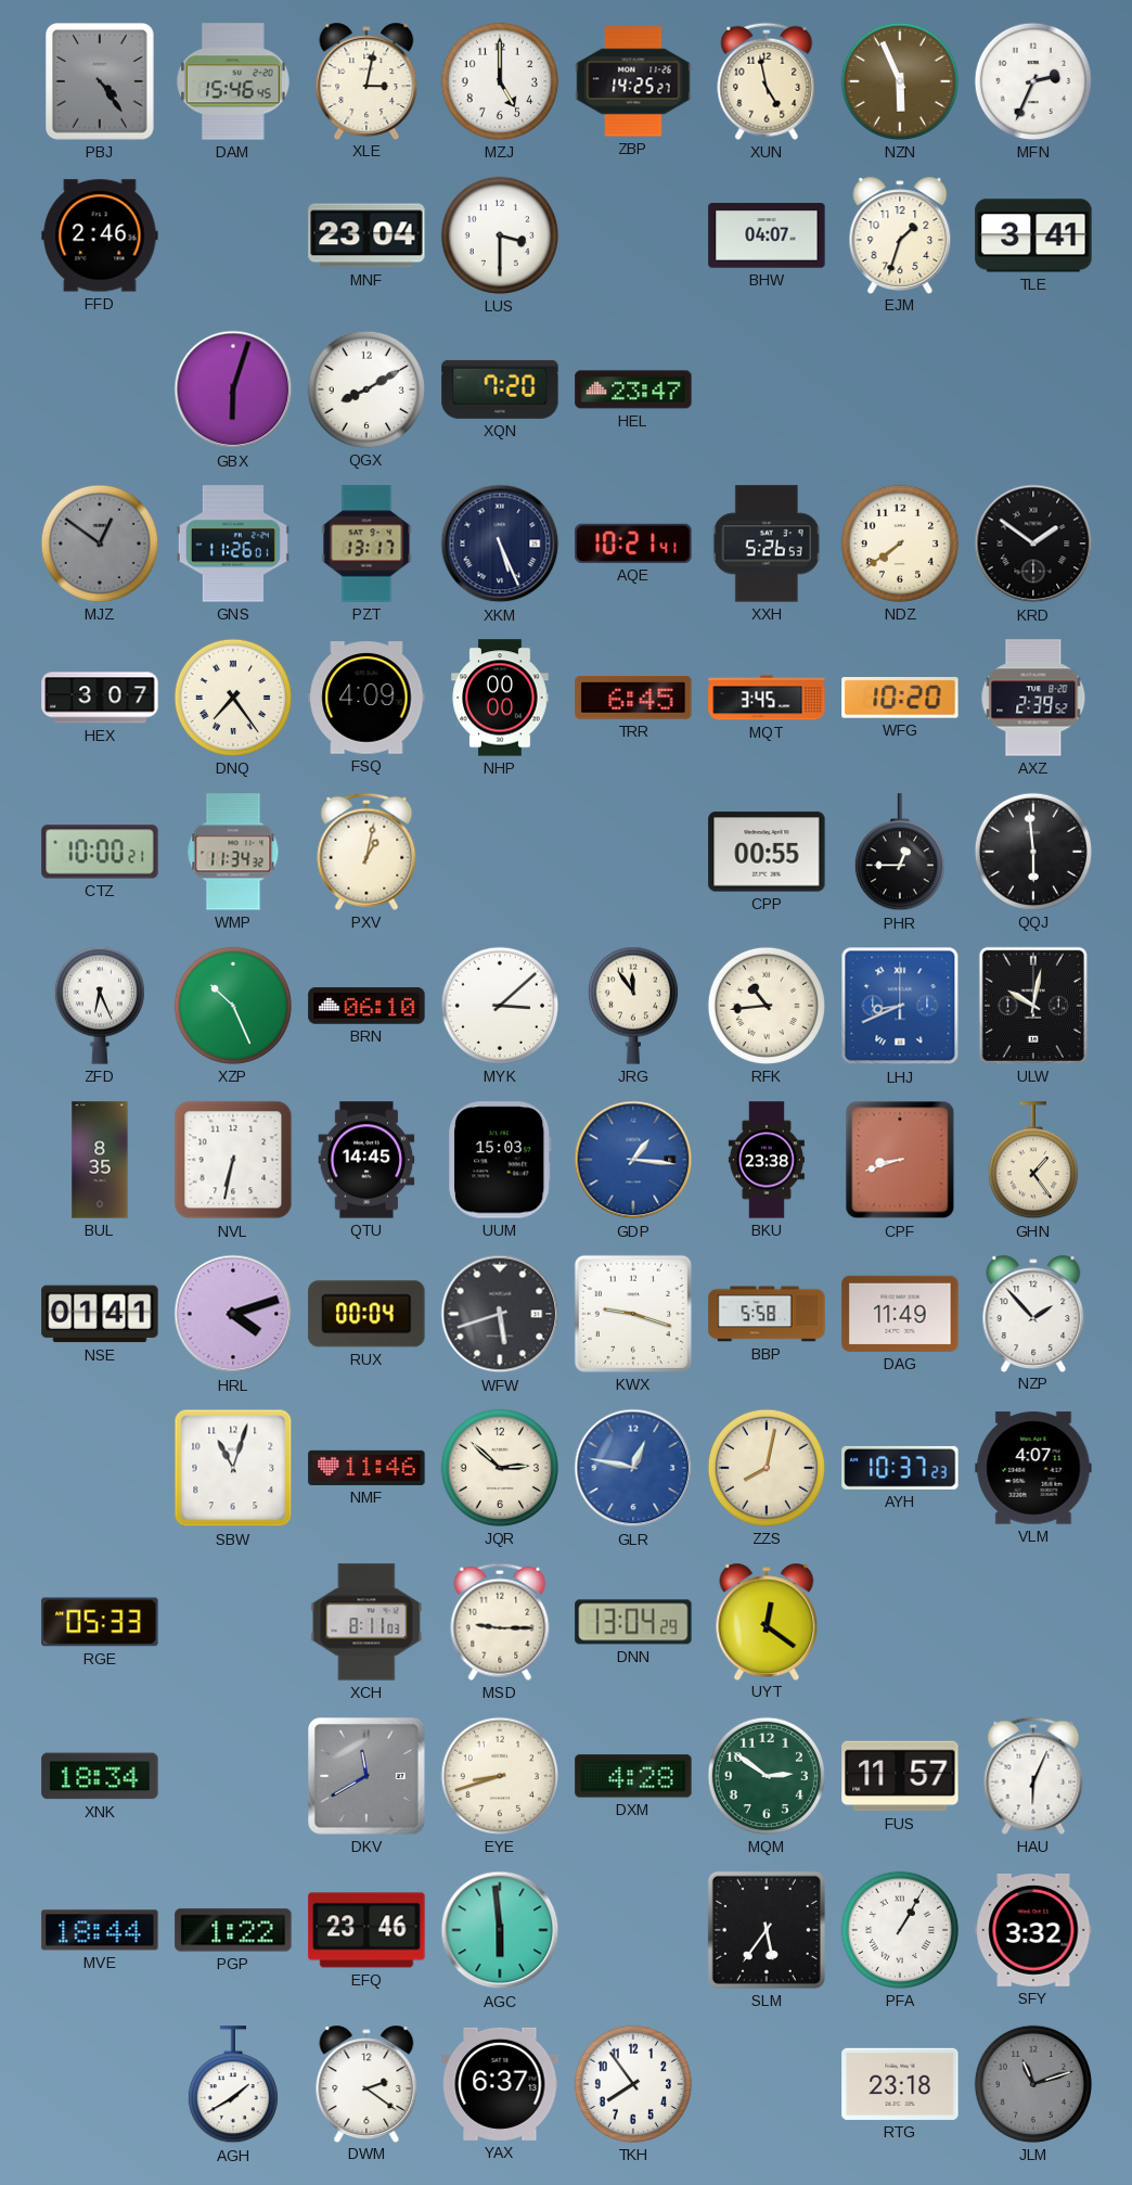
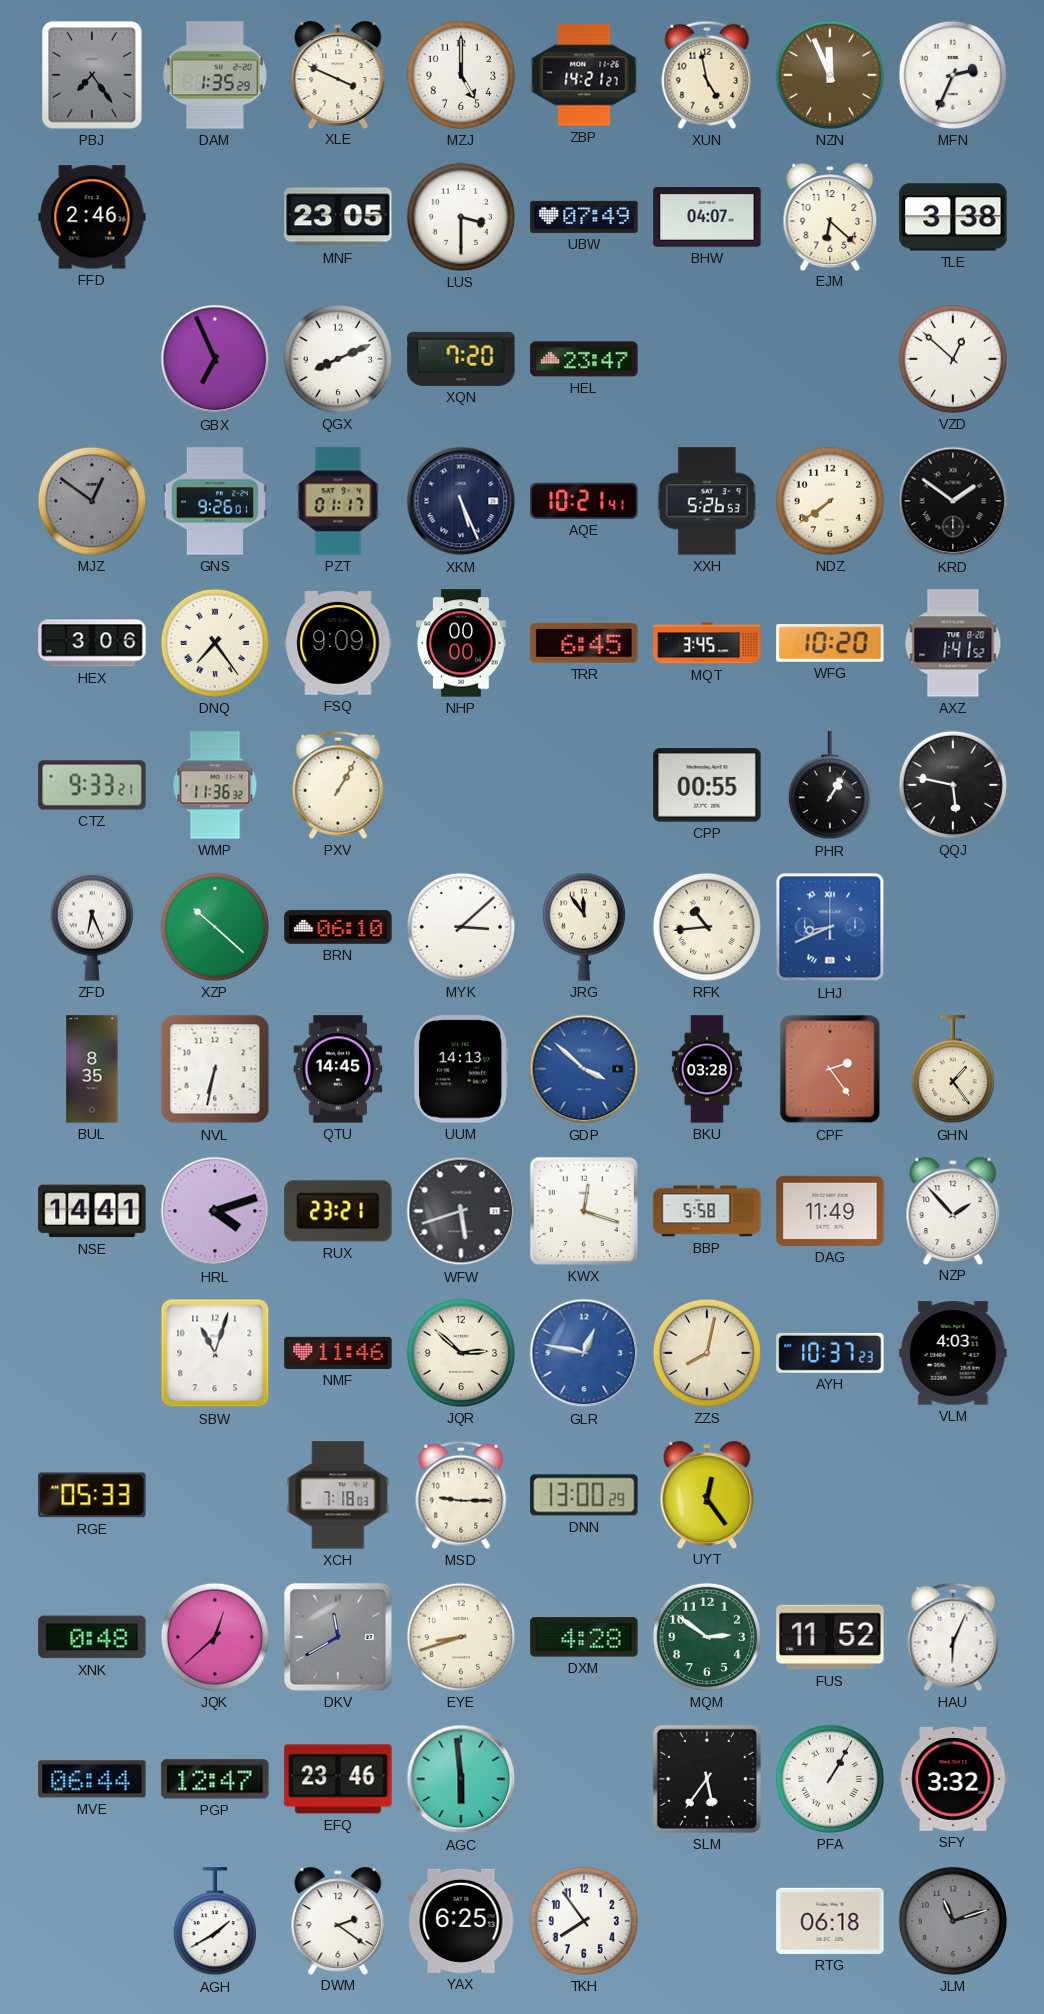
PBJ: 4:24 -> 7:24
DAM: 15:46 -> 1:35
XLE: 3:02 -> 3:49
ZBP: 14:25 -> 14:21
NZN: 5:56 -> 11:56
MNF: 23:04 -> 23:05
UBW: none -> 07:49
EJM: 1:33 -> 6:22
TLE: 3:41 -> 3:38
GBX: 6:03 -> 6:56
QGX: 8:10 -> 8:11
VZD: none -> 12:52
GNS: 11:26 -> 9:26
PZT: 13:17 -> 01:17
HEX: 3:07 -> 3:06
FSQ: 4:09 -> 9:09
AXZ: 2:39 -> 1:41
CTZ: 10:00 -> 9:33
WMP: 11:34 -> 11:36
PXV: 1:02 -> 1:05
PHR: 12:45 -> 1:05
QQJ: 5:59 -> 5:47
XZP: 10:26 -> 10:22
ULW: 10:02 -> none
UUM: 15:03 -> 14:13
GDP: 1:16 -> 3:52
BKU: 23:38 -> 03:28
CPF: 8:42 -> 2:24
NSE: 01:41 -> 14:41
RUX: 00:04 -> 23:21
KWX: 9:18 -> 12:18
VLM: 4:07 -> 4:03
XCH: 8:11 -> 7:18
DNN: 13:04 -> 13:00
UYT: 12:21 -> 12:24
XNK: 18:34 -> 0:48
JQK: none -> 12:38
FUS: 11:57 -> 11:52
MVE: 18:44 -> 06:44
PGP: 1:22 -> 12:47
YAX: 6:37 -> 6:25
RTG: 23:18 -> 06:18
